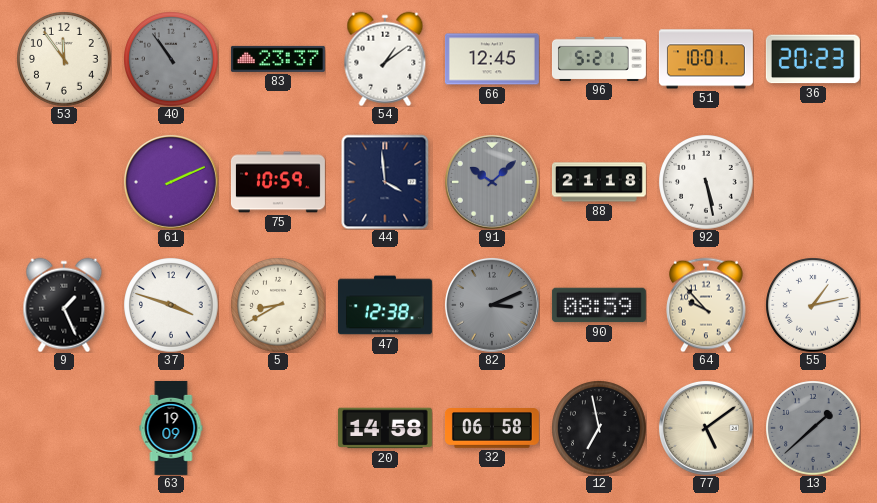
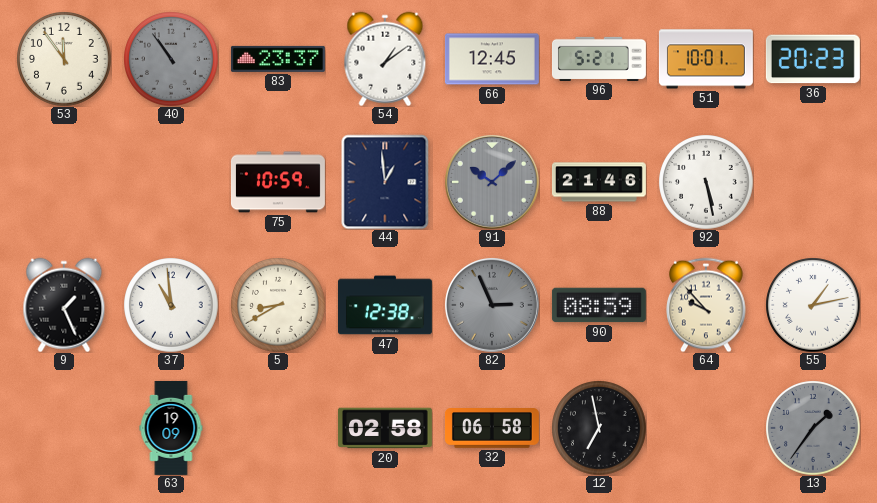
61: 2:11 -> none
44: 3:59 -> 12:59
88: 21:18 -> 21:46
37: 3:48 -> 10:59
82: 3:11 -> 2:56
20: 14:58 -> 02:58
77: 5:09 -> none
13: 1:38 -> 1:36
